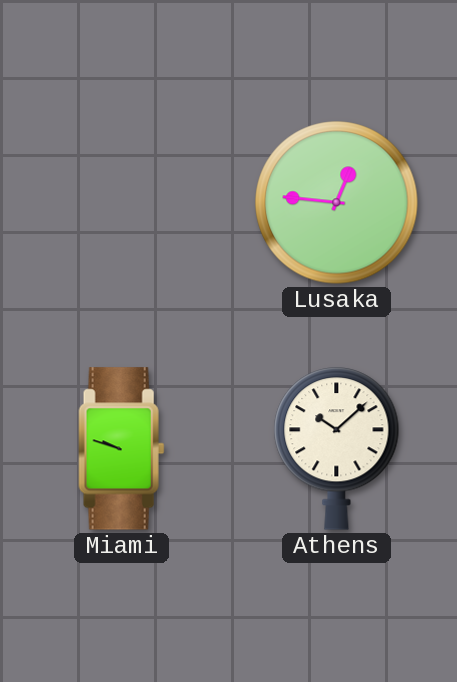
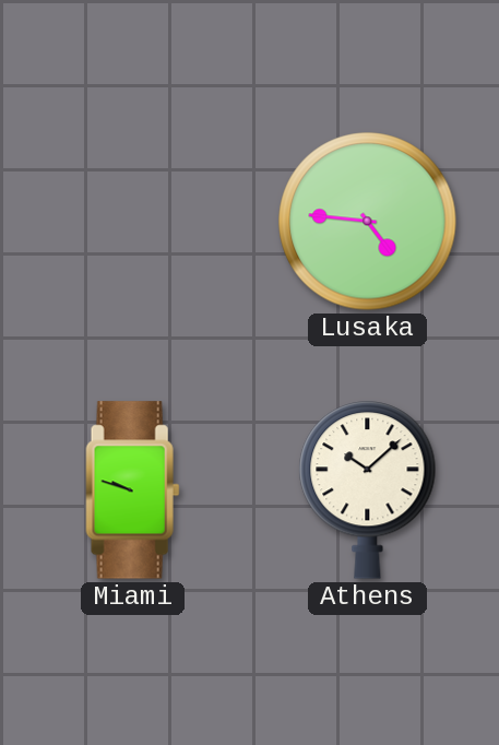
Lusaka: 12:46 -> 4:46
